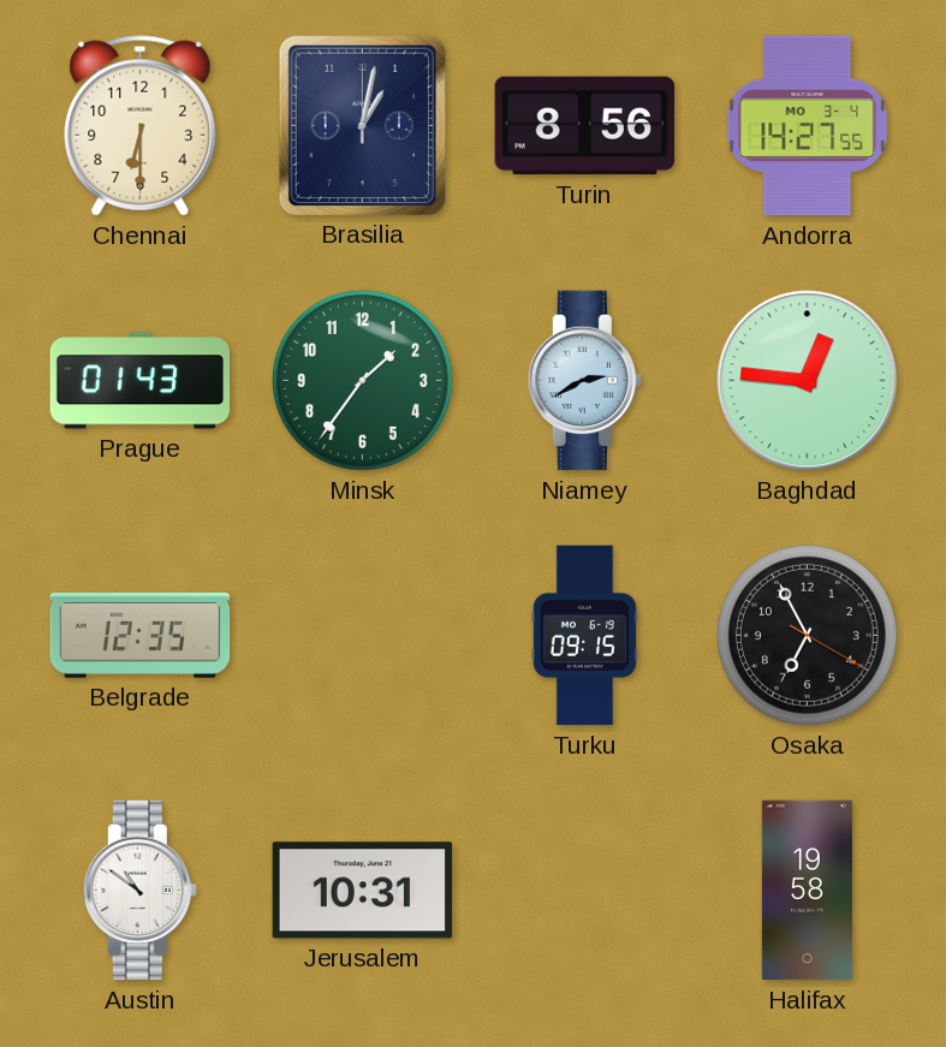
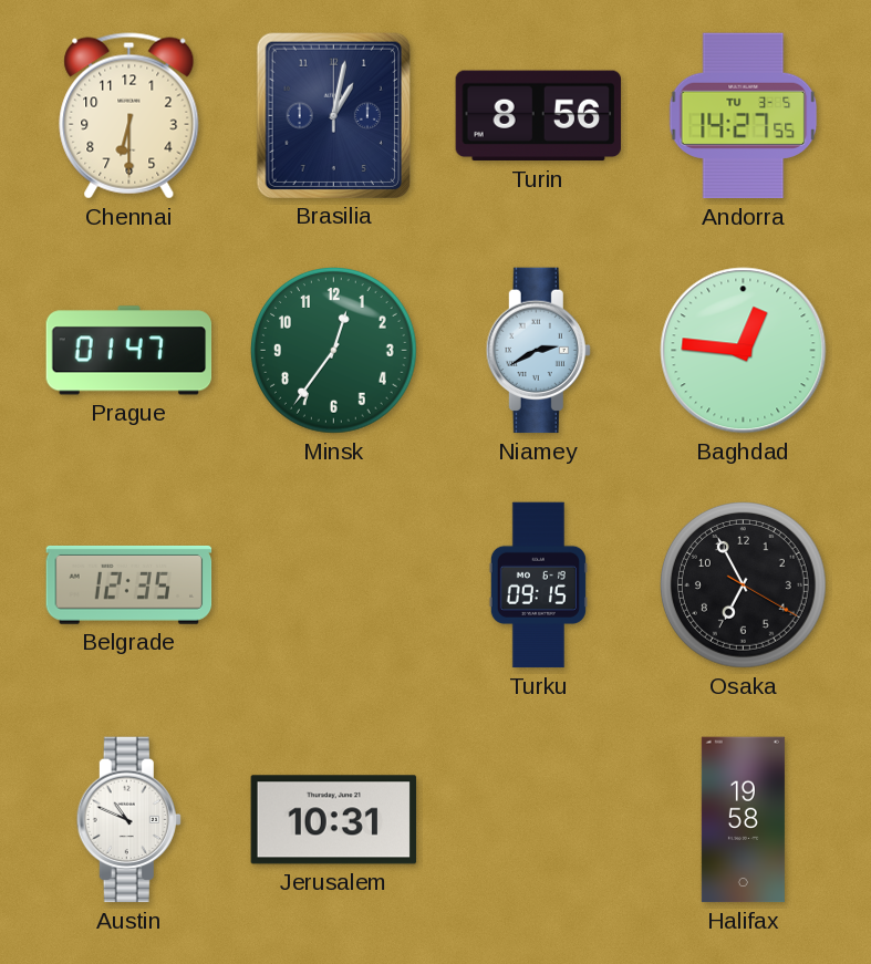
Andorra date: MO 3-4 -> TU 3-5
Prague: 01:43 -> 01:47
Minsk: 1:36 -> 12:36
Austin: 10:51 -> 10:49
